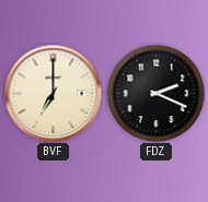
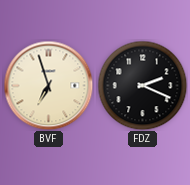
BVF: 7:00 -> 6:57
